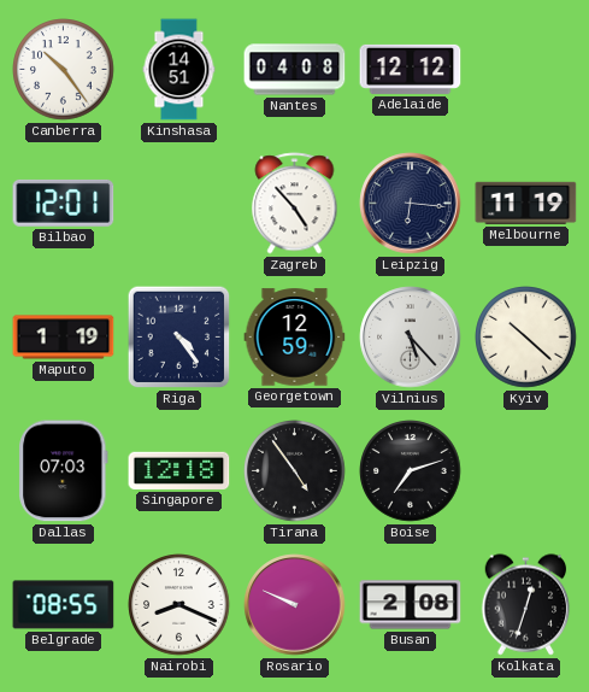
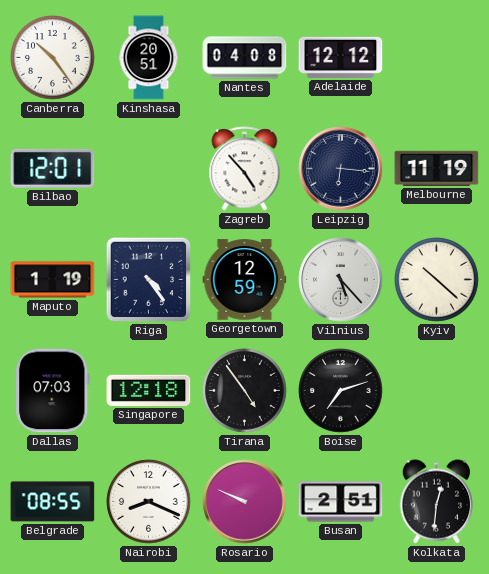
Kinshasa: 14:51 -> 20:51
Busan: 2:08 -> 2:51
Kolkata: 12:33 -> 12:31
